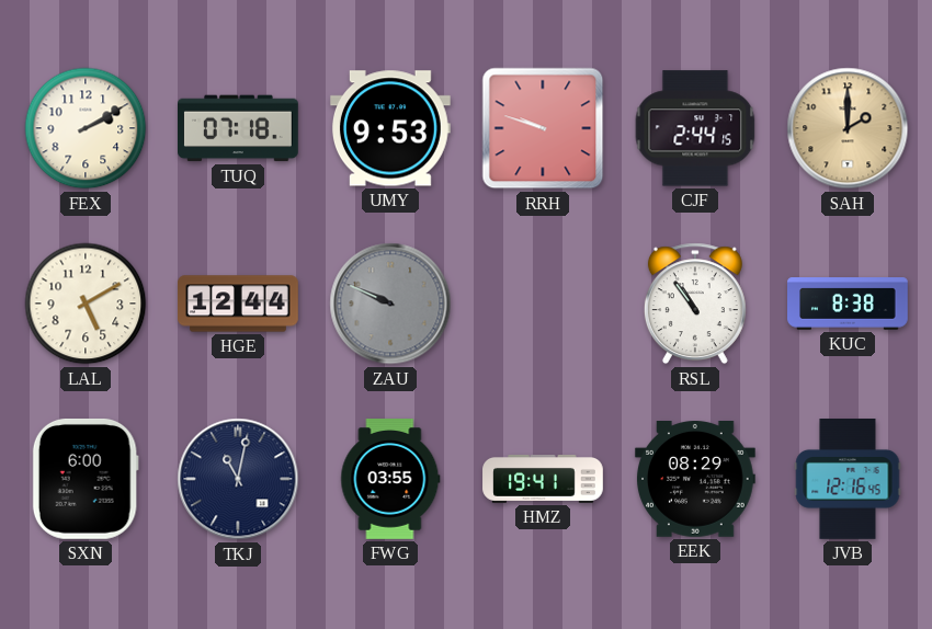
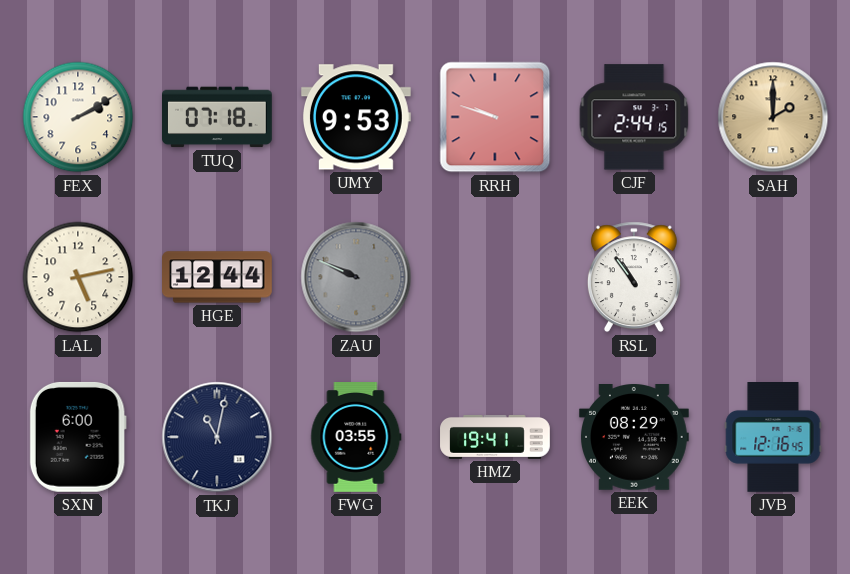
LAL: 5:10 -> 5:13
KUC: 8:38 -> none
